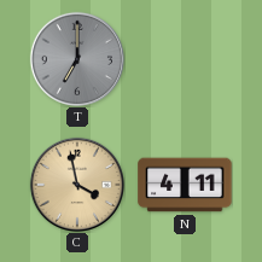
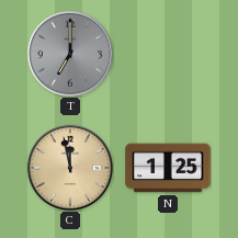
C: 3:58 -> 11:58
N: 4:11 -> 1:25
